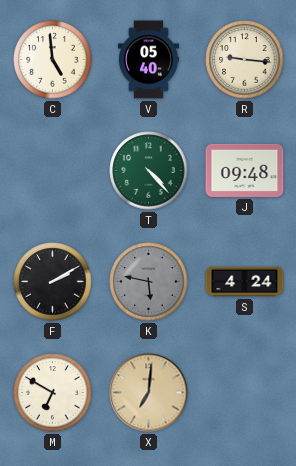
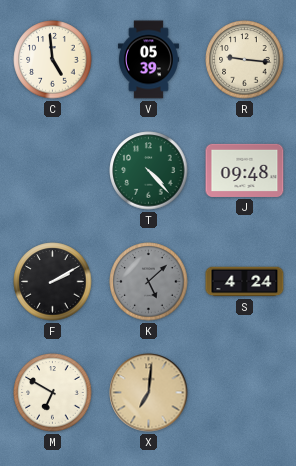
V: 05:40 -> 05:39
K: 5:47 -> 5:08
